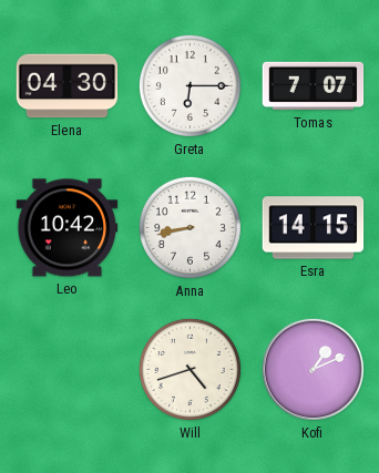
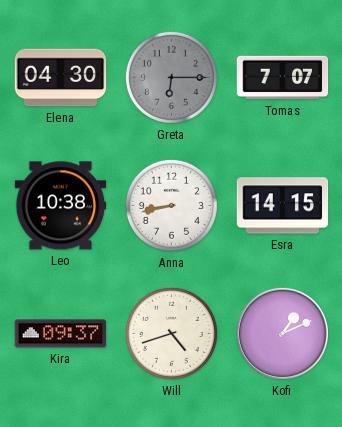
Greta dial: white -> grey
Leo: 10:42 -> 10:38
Kira: none -> 09:37
